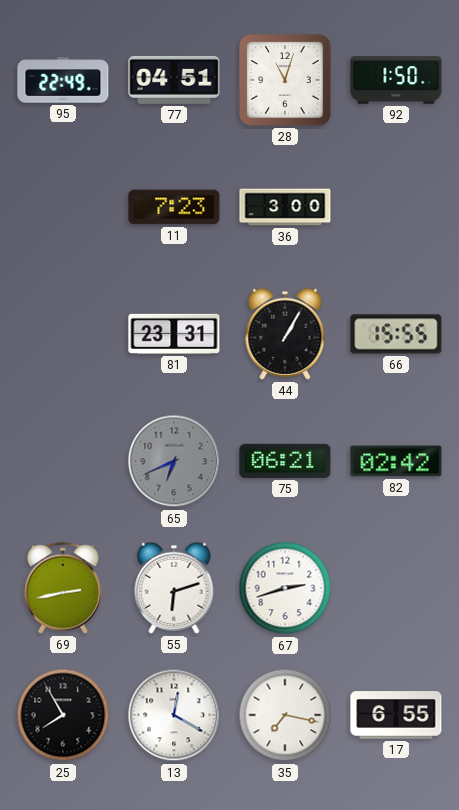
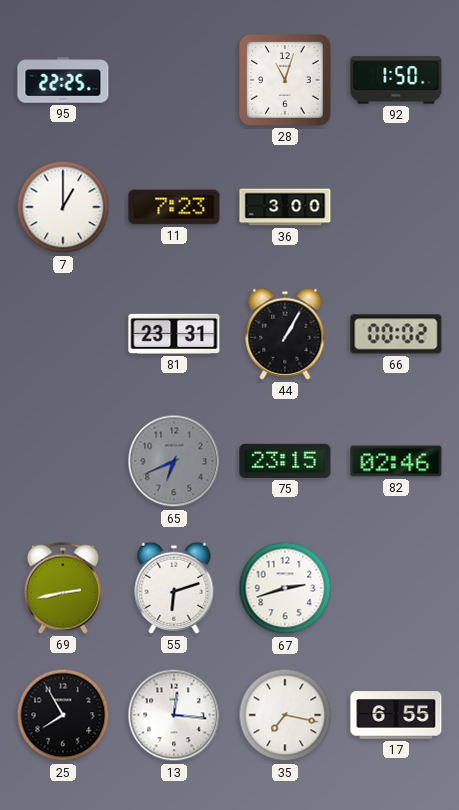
95: 22:49 -> 22:25
77: 04:51 -> none
7: none -> 1:00
66: 15:55 -> 00:02
75: 06:21 -> 23:15
82: 02:42 -> 02:46
13: 12:20 -> 12:16
